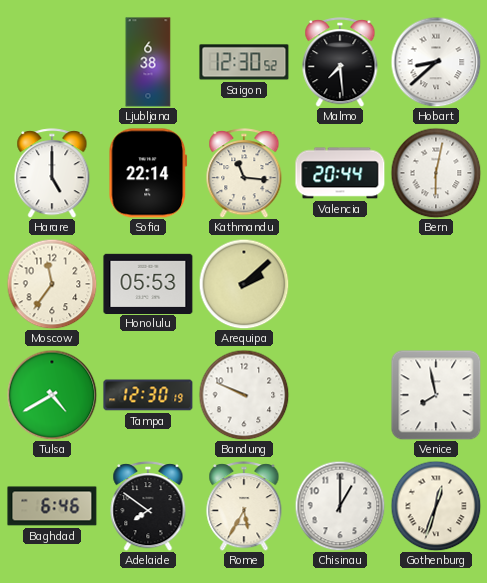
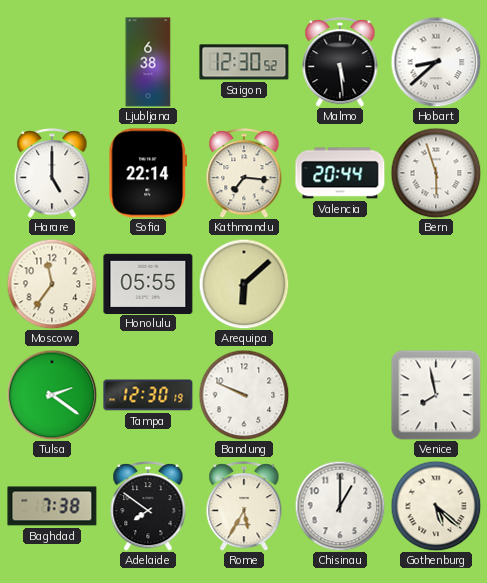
Malmo: 7:29 -> 5:29
Kathmandu: 11:16 -> 7:16
Bern: 6:02 -> 5:57
Honolulu: 05:53 -> 05:55
Arequipa: 2:08 -> 6:08
Tulsa: 4:40 -> 2:21
Baghdad: 6:46 -> 7:38
Gothenburg: 12:33 -> 5:22
